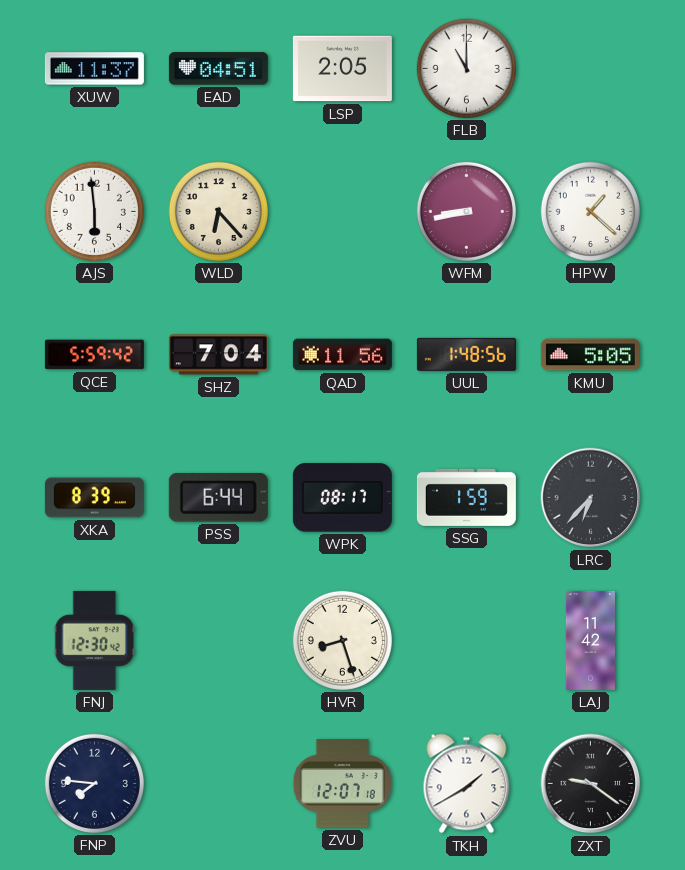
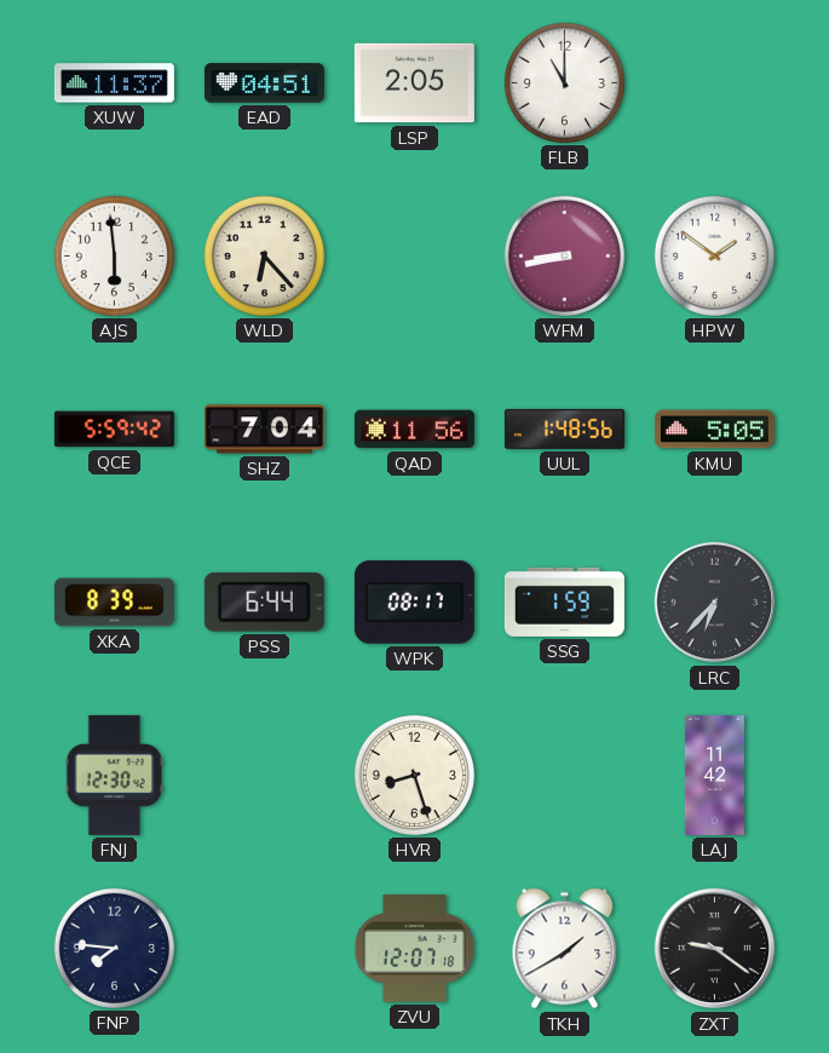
HPW: 1:22 -> 1:51
